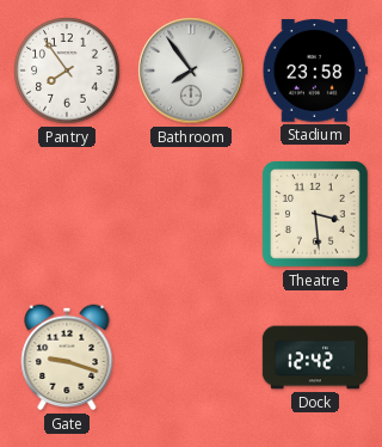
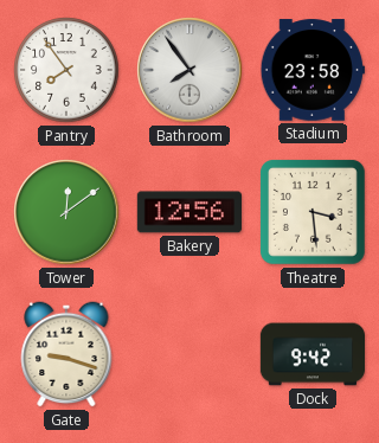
Tower: none -> 12:09
Bakery: none -> 12:56
Dock: 12:42 -> 9:42
